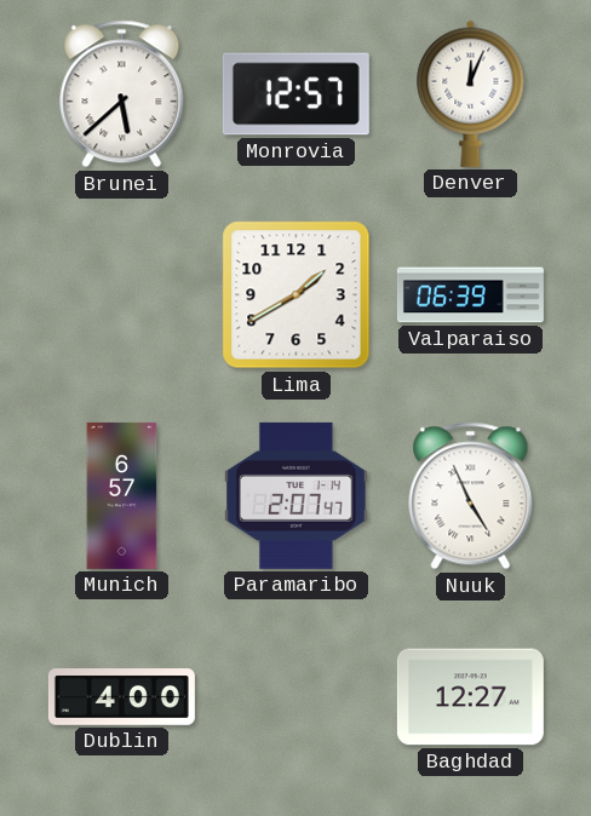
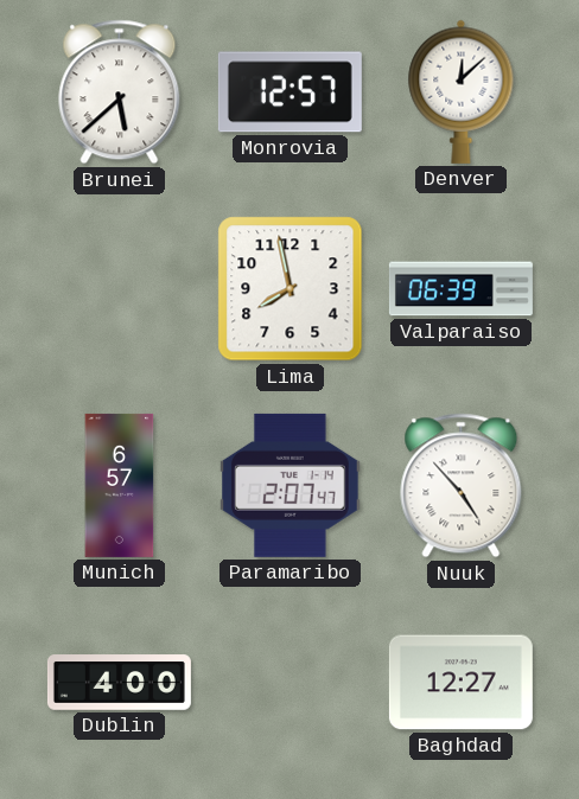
Denver: 12:04 -> 12:08
Lima: 1:40 -> 7:58
Nuuk: 4:56 -> 4:53
